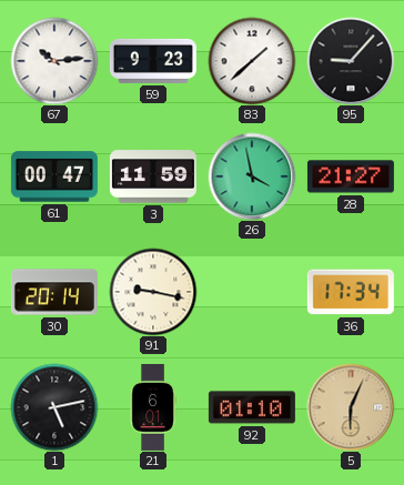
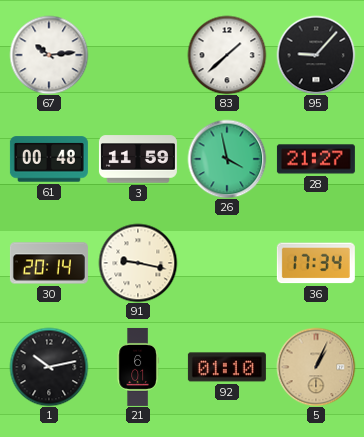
59: 9:23 -> none
61: 00:47 -> 00:48
1: 5:13 -> 10:13
5: 6:04 -> 1:04
